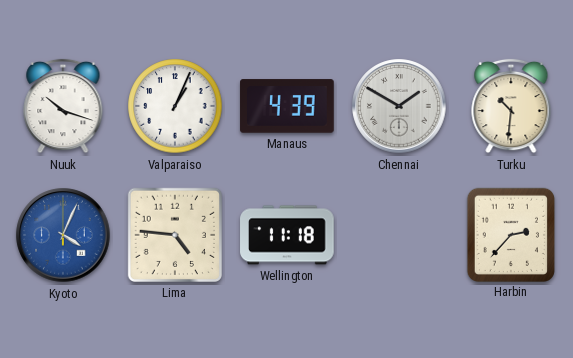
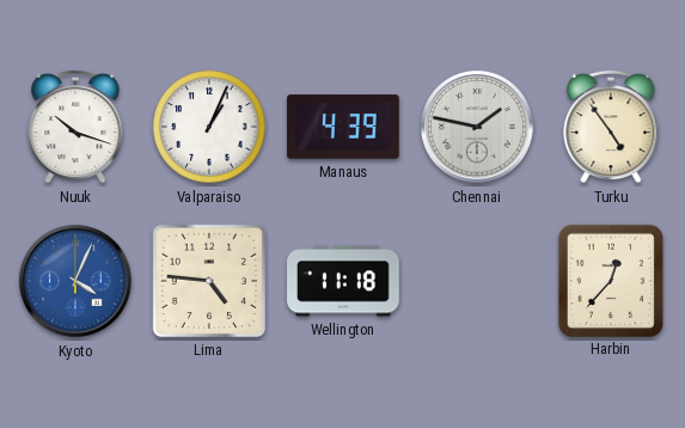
Chennai: 1:50 -> 1:47
Turku: 10:31 -> 4:54
Harbin: 2:37 -> 12:37
